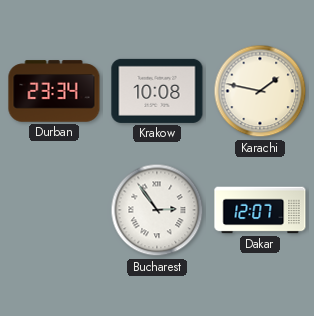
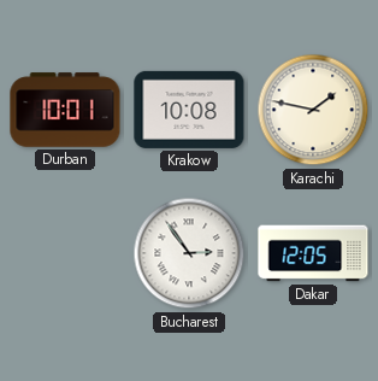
Durban: 23:34 -> 10:01
Dakar: 12:07 -> 12:05
